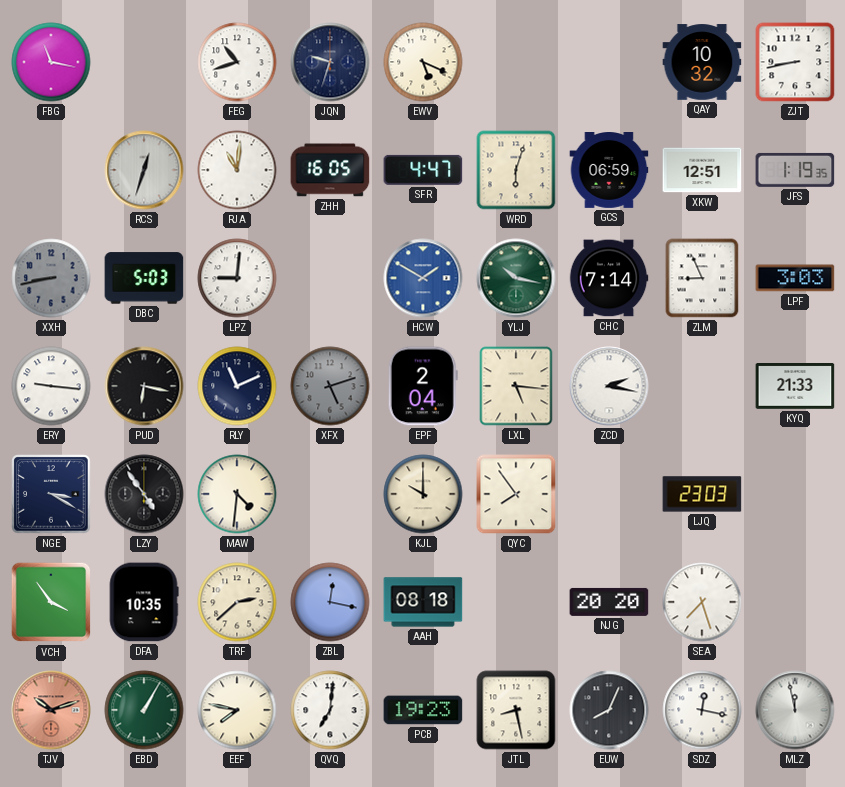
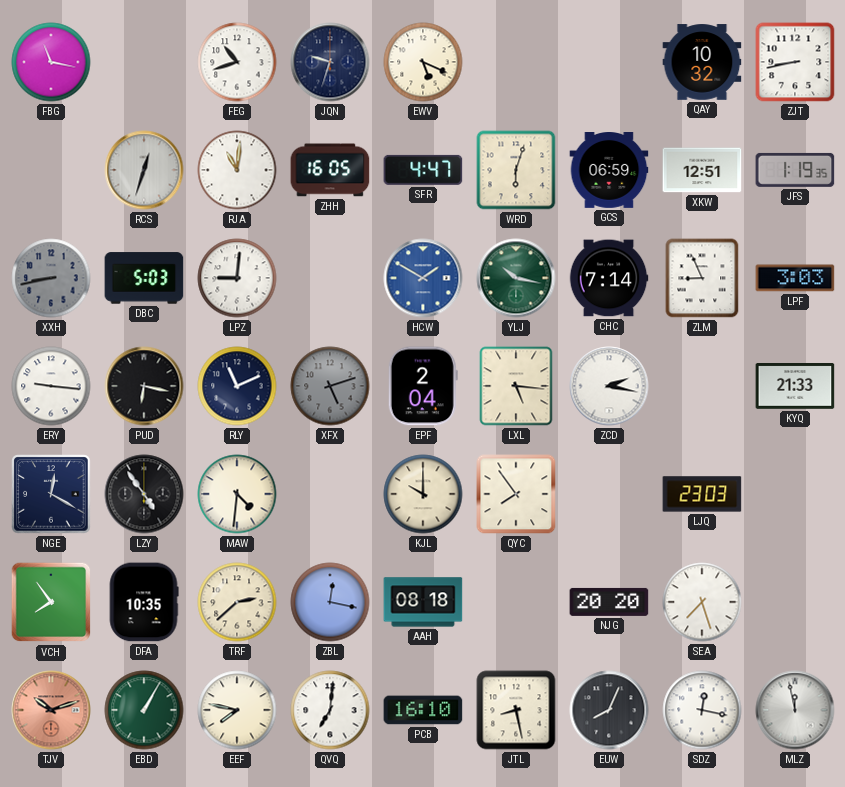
NGE: 3:20 -> 12:20
VCH: 3:54 -> 7:54
PCB: 19:23 -> 16:10
